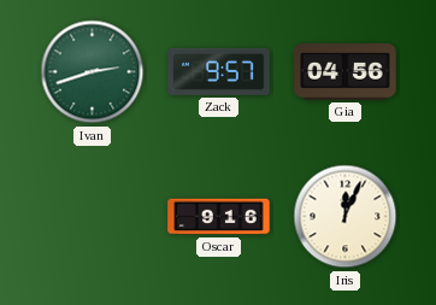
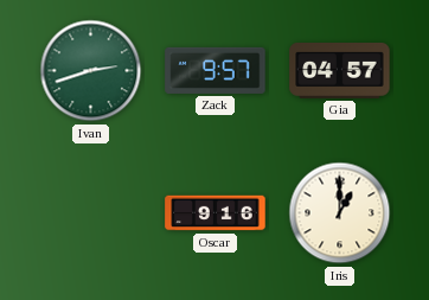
Gia: 04:56 -> 04:57
Iris: 12:04 -> 1:00
